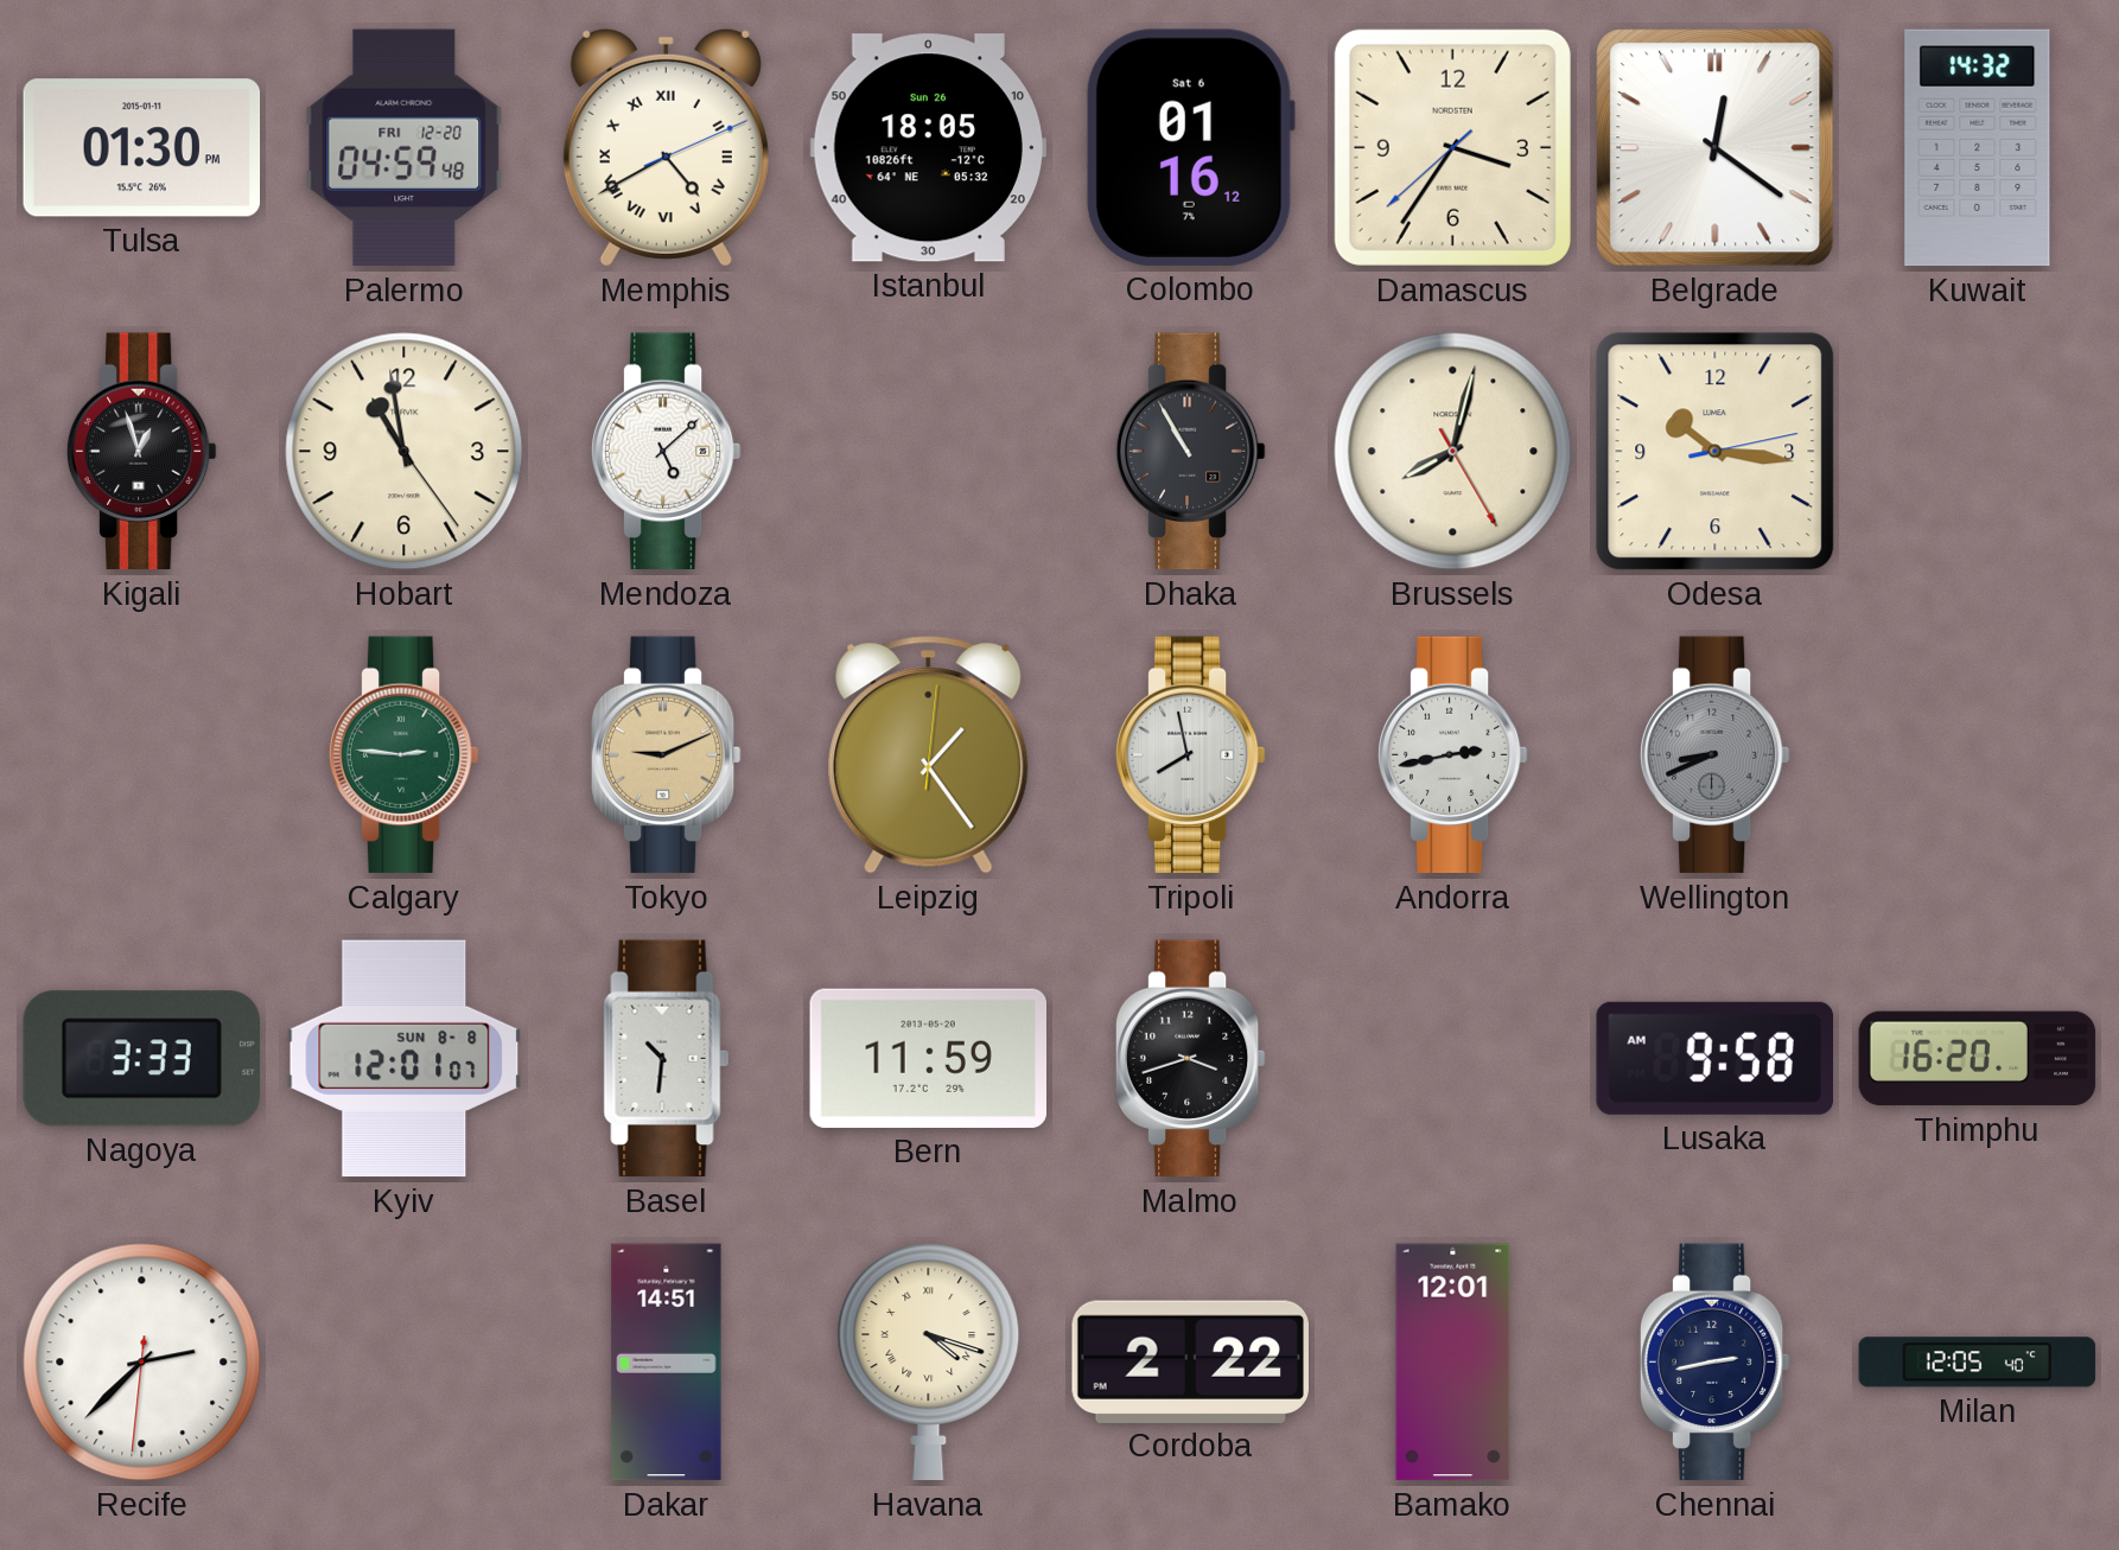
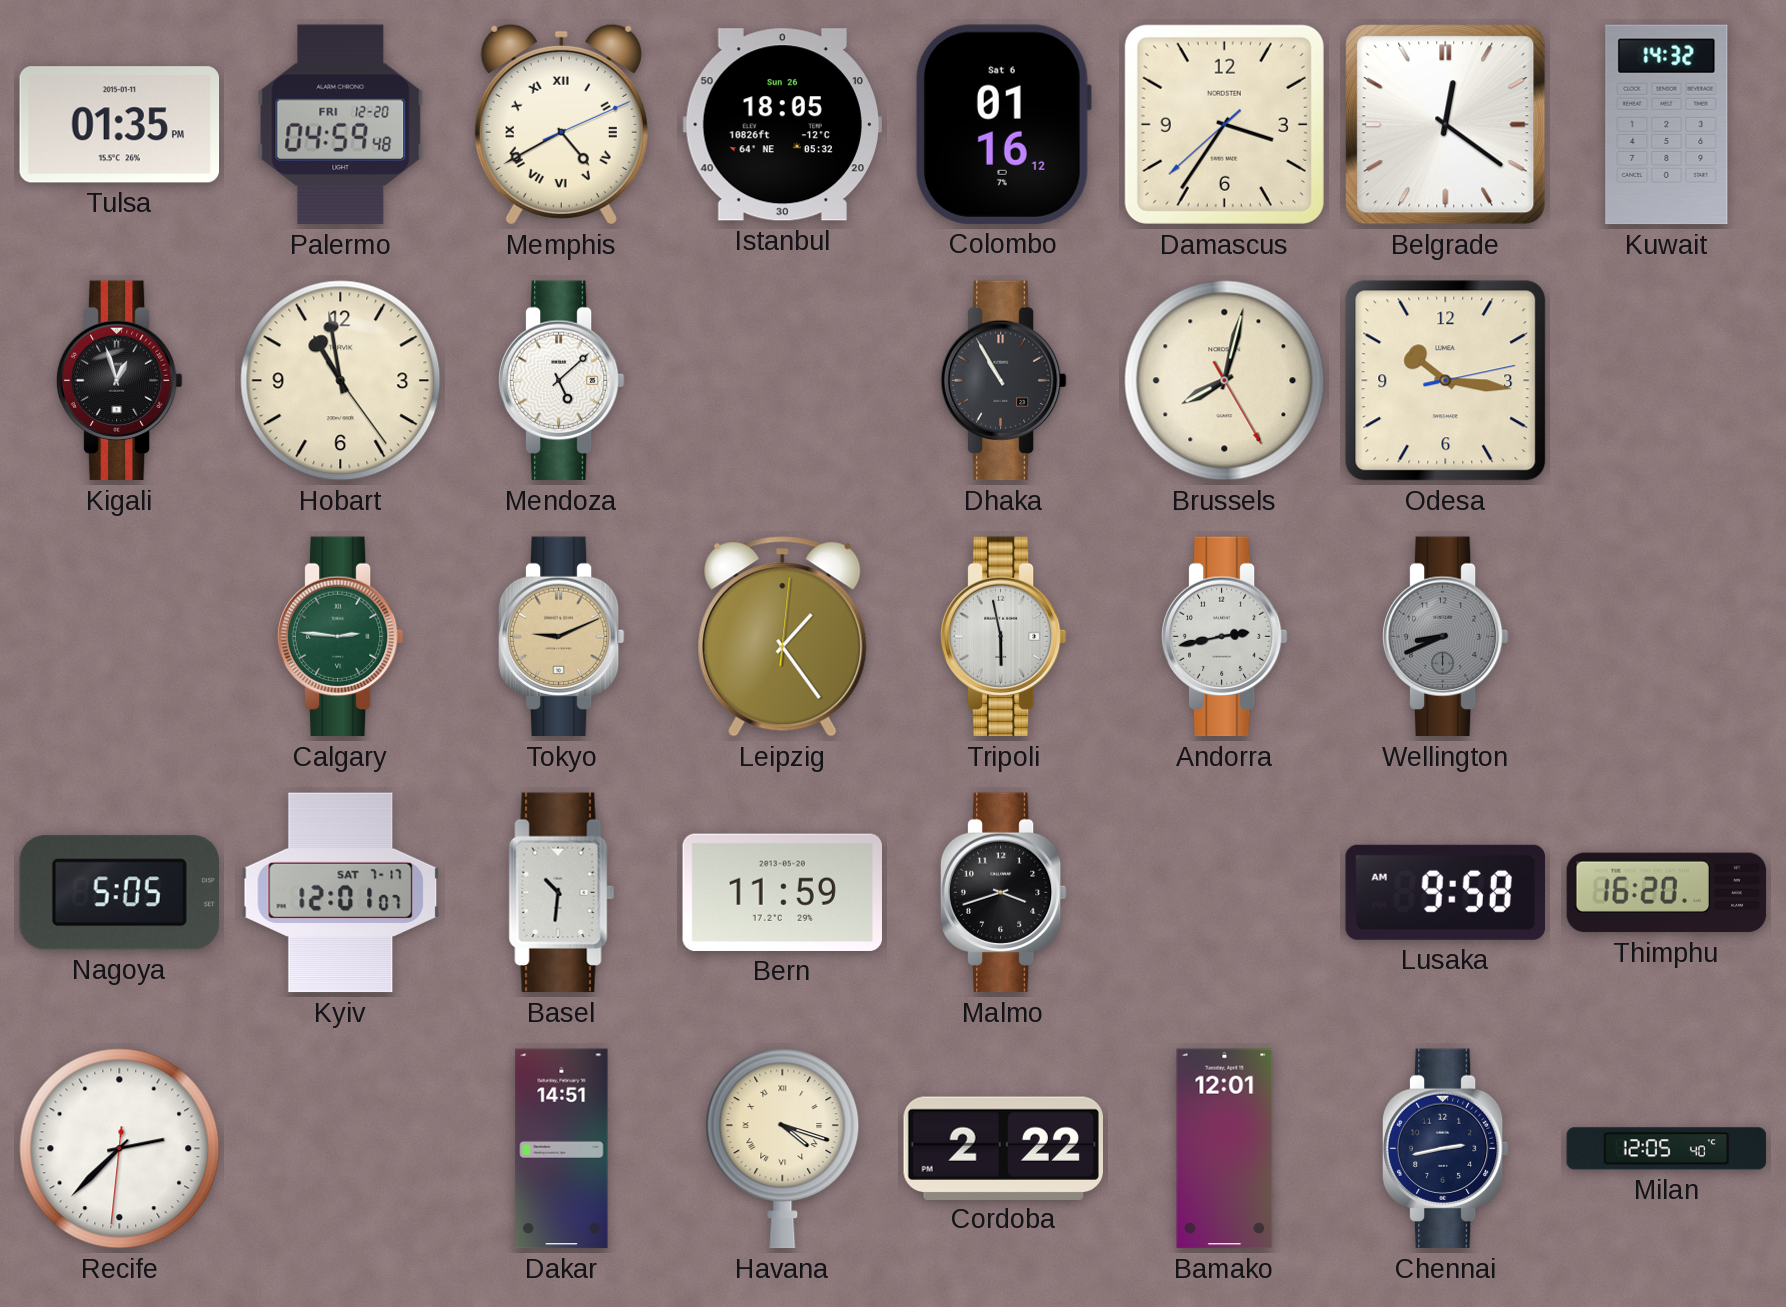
Tulsa: 01:30 -> 01:35
Tripoli: 7:58 -> 5:58
Nagoya: 3:33 -> 5:05
Kyiv date: SUN 8-8 -> SAT 7-17
